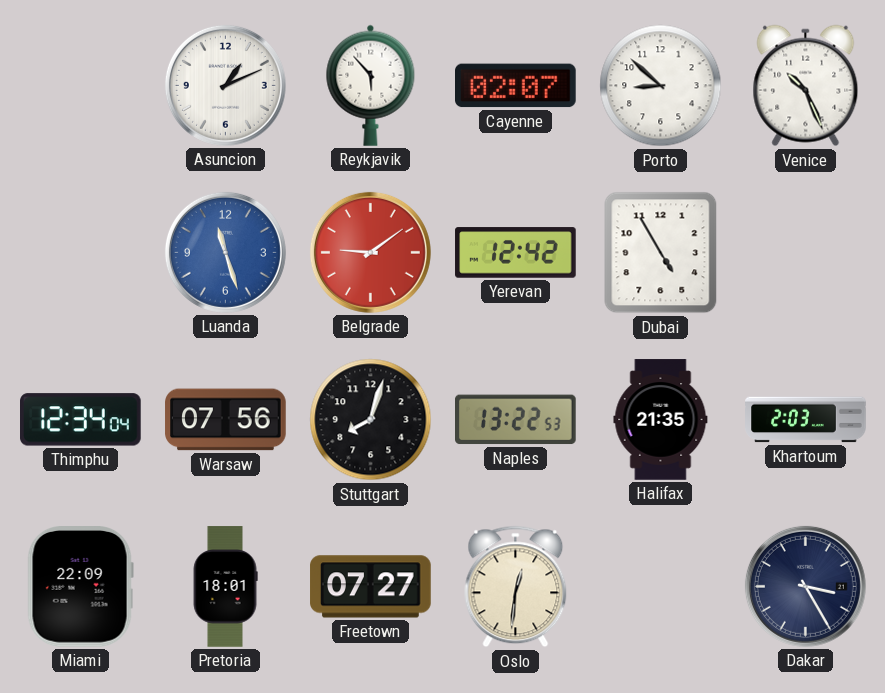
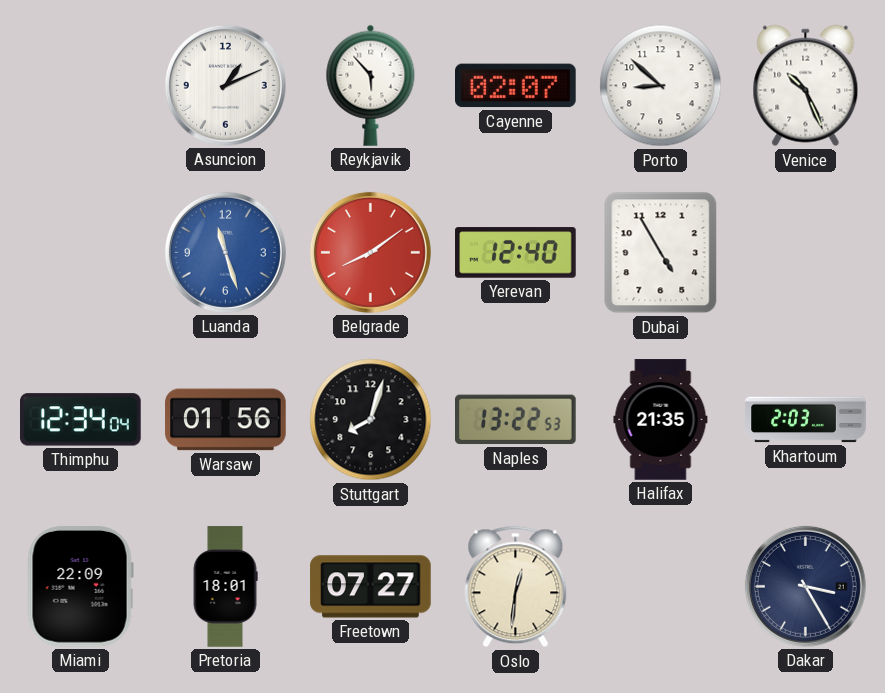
Belgrade: 9:09 -> 8:09
Yerevan: 12:42 -> 12:40
Warsaw: 07:56 -> 01:56
